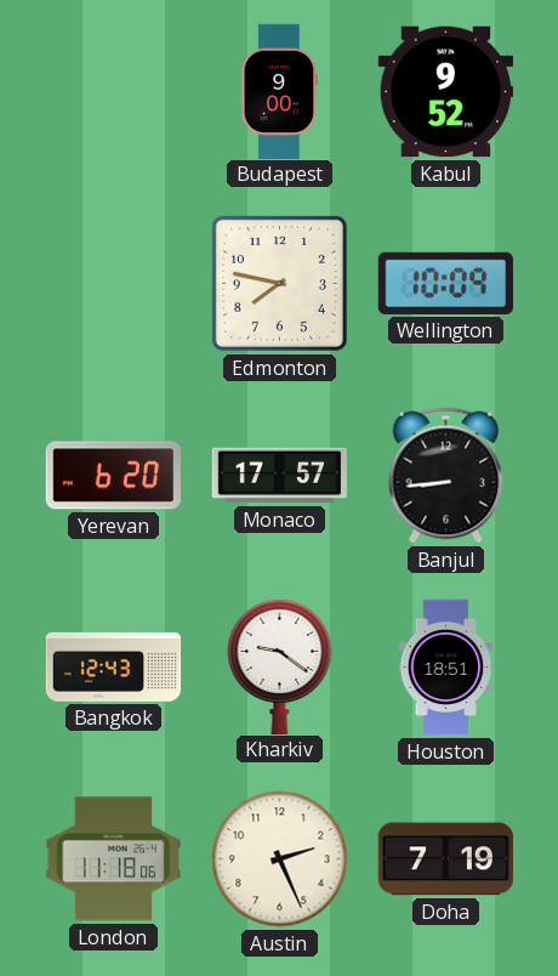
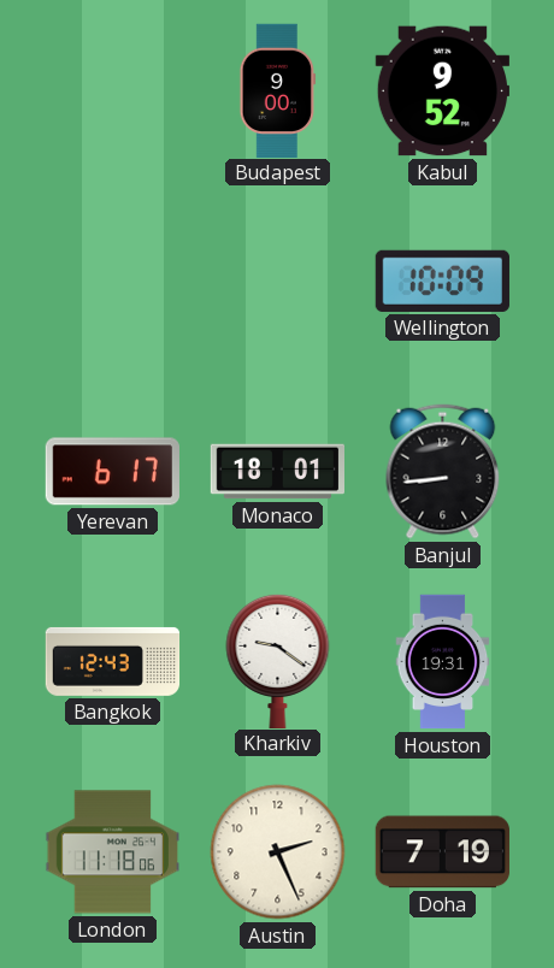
Edmonton: 7:47 -> none
Yerevan: 6:20 -> 6:17
Monaco: 17:57 -> 18:01
Houston: 18:51 -> 19:31
